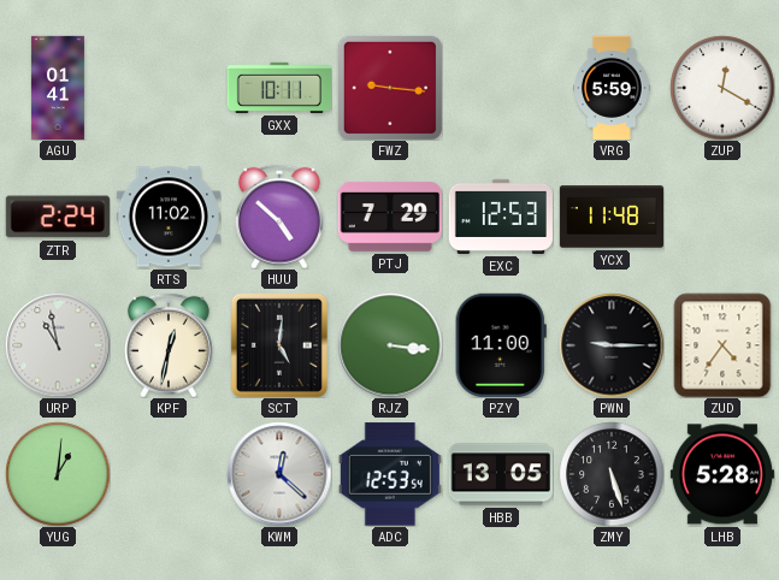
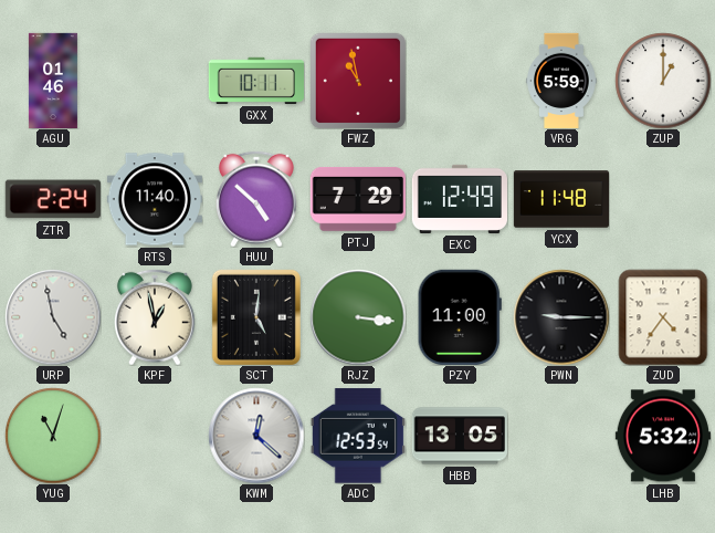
AGU: 01:41 -> 01:46
FWZ: 9:16 -> 10:58
ZUP: 12:20 -> 1:00
RTS: 11:02 -> 11:40
EXC: 12:53 -> 12:49
URP: 10:58 -> 4:58
KPF: 12:32 -> 12:58
YUG: 1:01 -> 11:03
ZMY: 5:27 -> none
LHB: 5:28 -> 5:32
